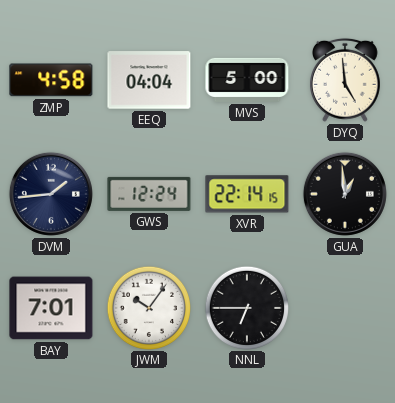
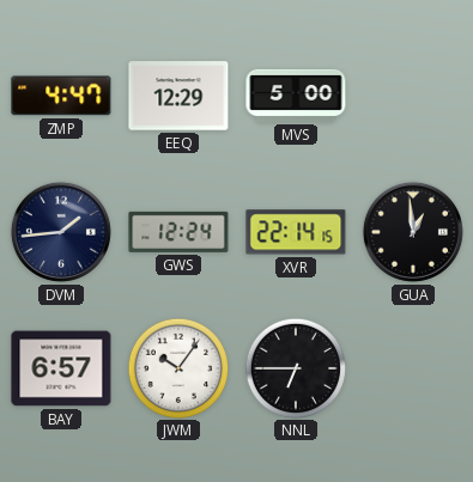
ZMP: 4:58 -> 4:47
EEQ: 04:04 -> 12:29
DYQ: 4:59 -> none
BAY: 7:01 -> 6:57
